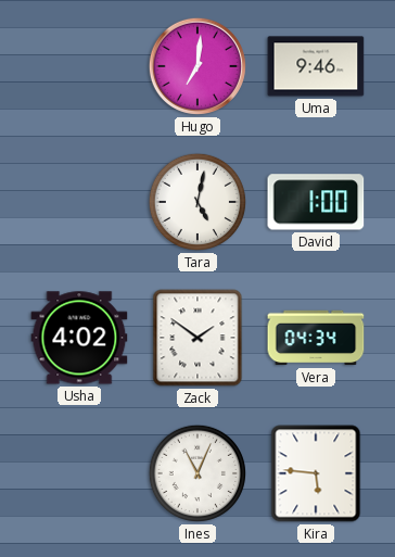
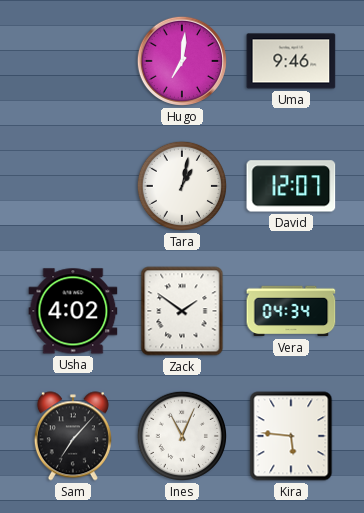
Tara: 5:02 -> 1:02
David: 1:00 -> 12:07
Sam: none -> 7:07
